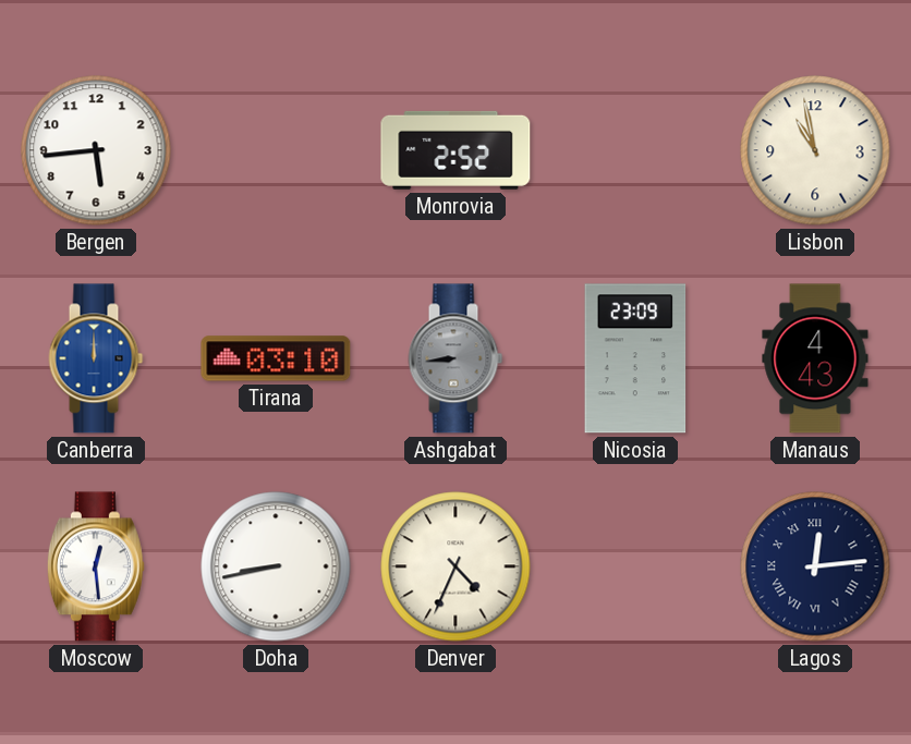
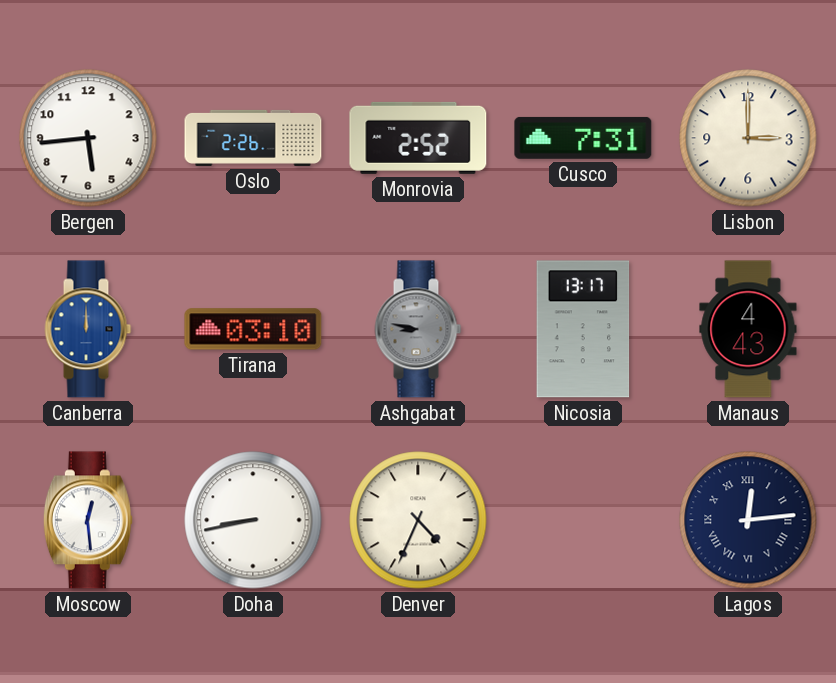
Oslo: none -> 2:26
Cusco: none -> 7:31
Lisbon: 10:58 -> 3:00
Ashgabat: 8:44 -> 8:47
Nicosia: 23:09 -> 13:17
